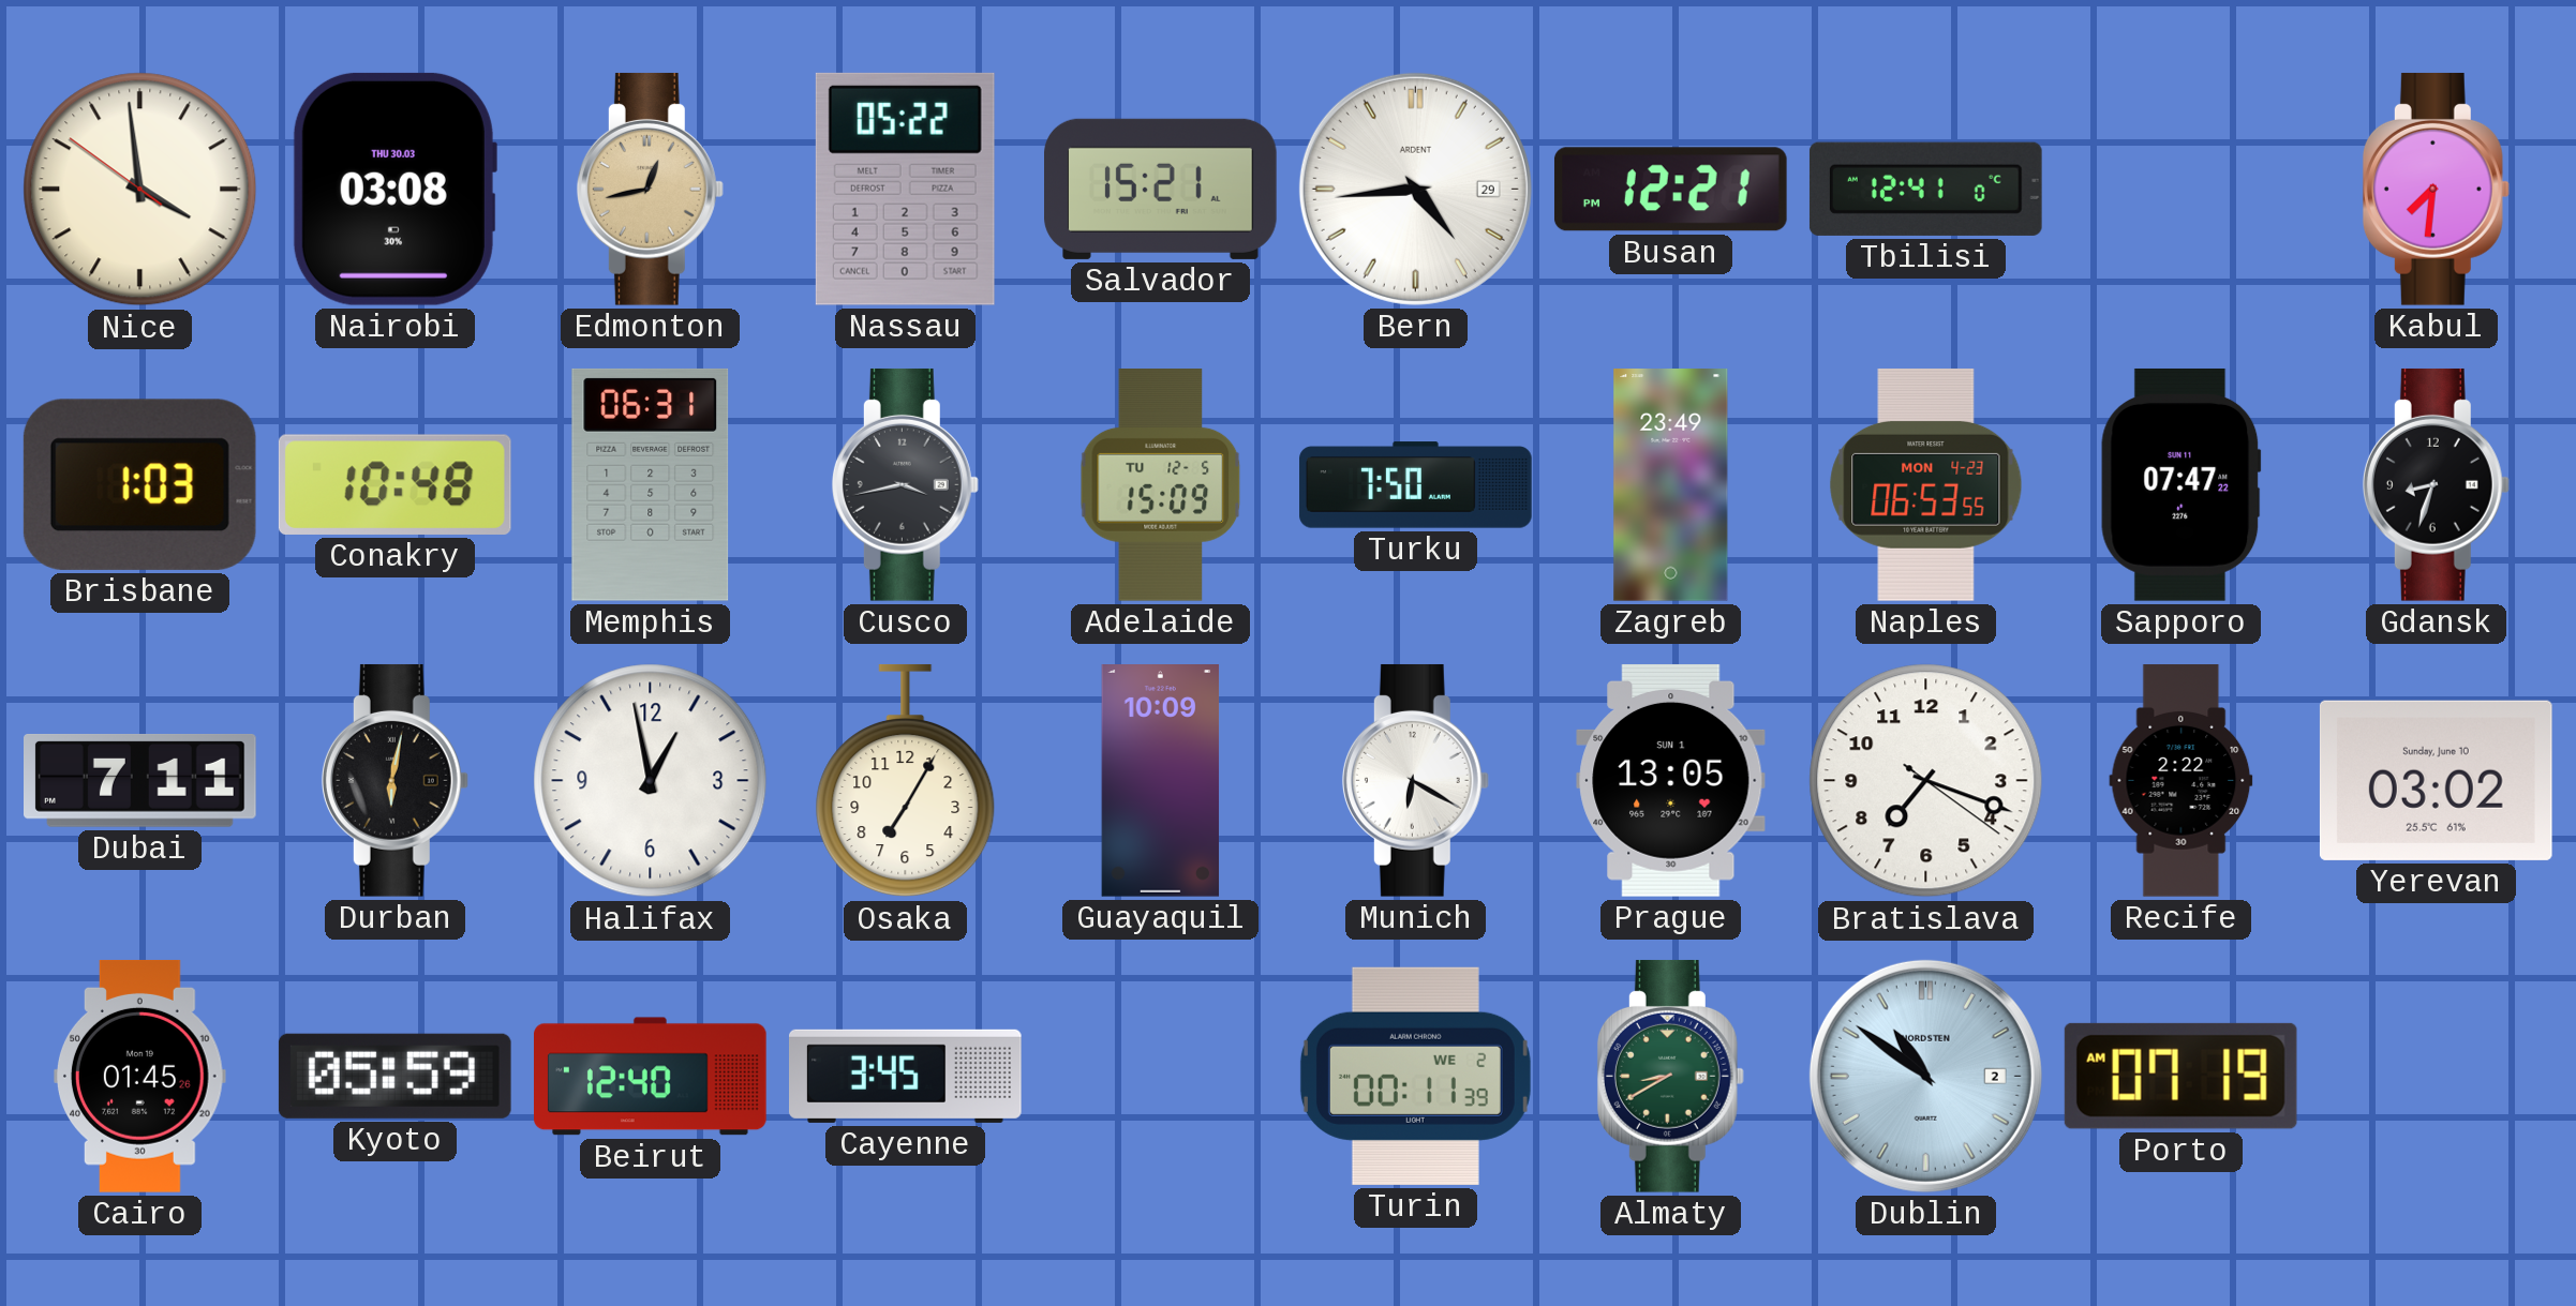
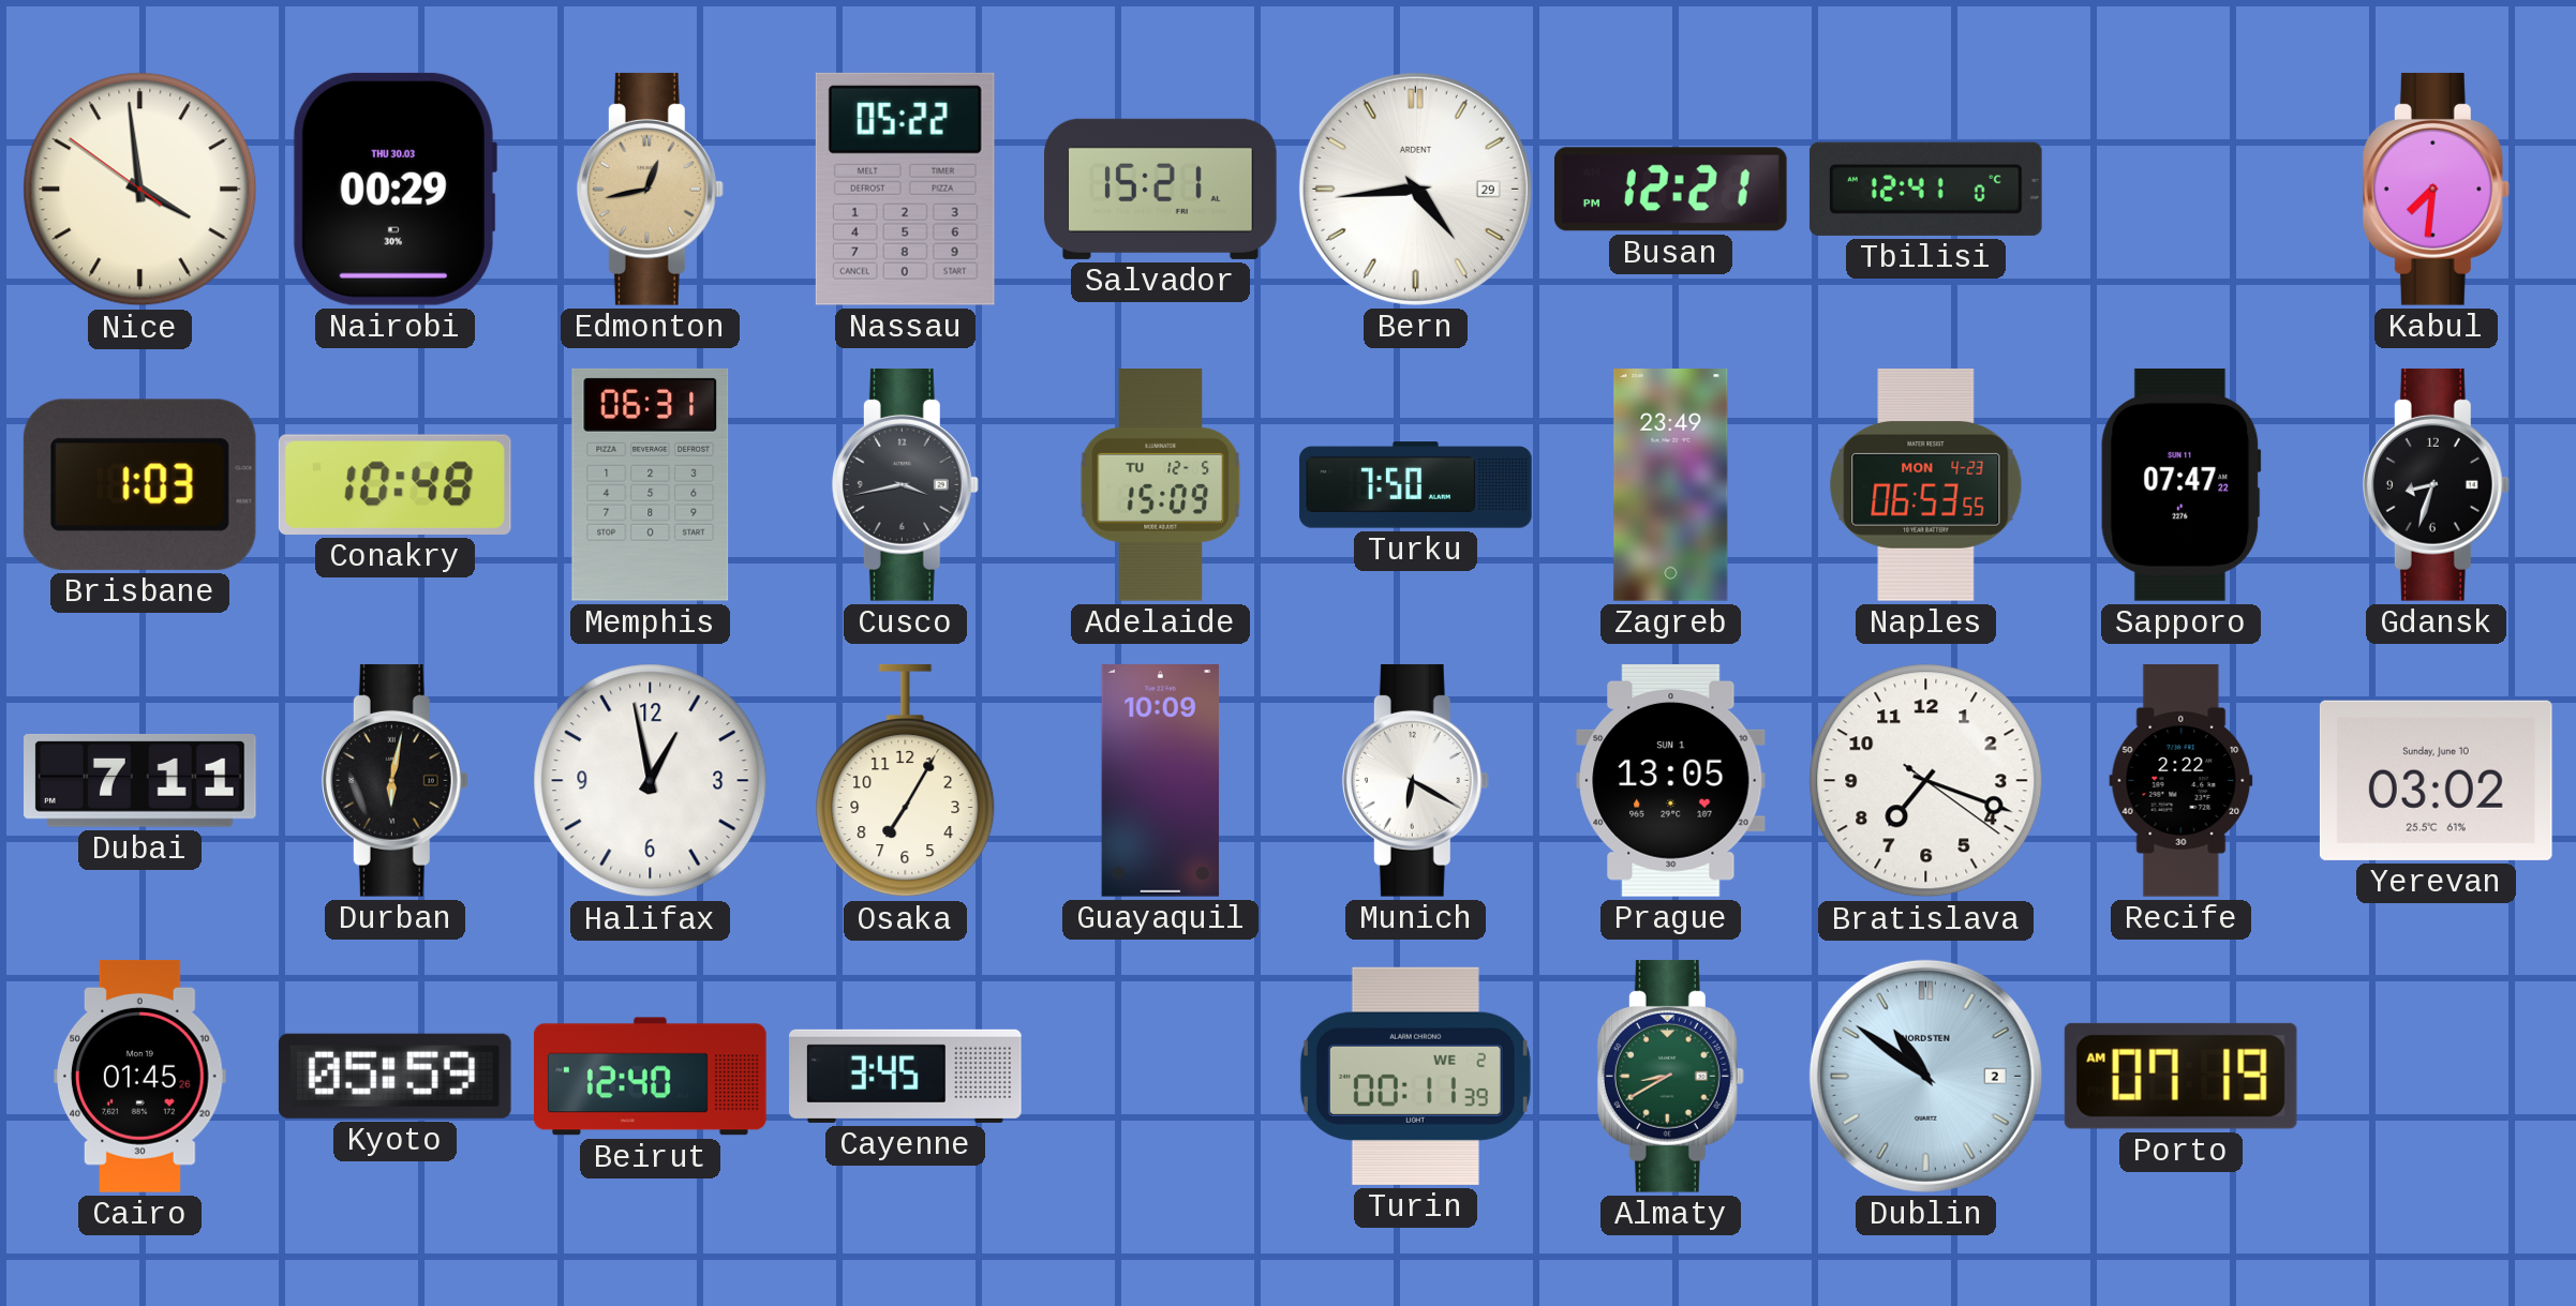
Nairobi: 03:08 -> 00:29
